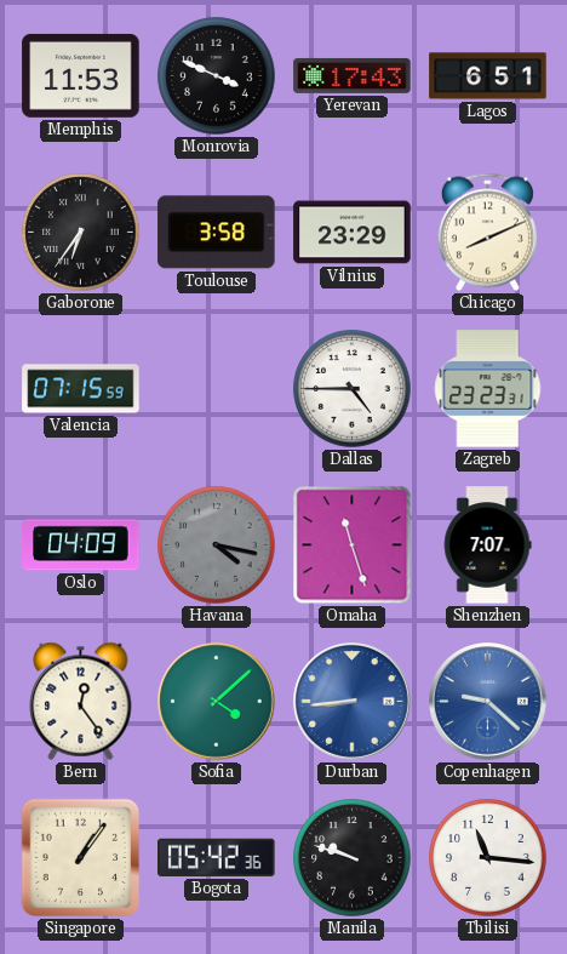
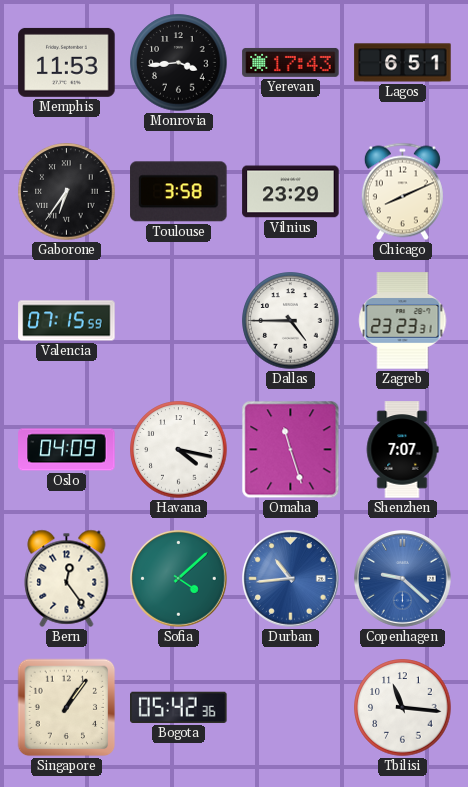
Monrovia: 3:49 -> 3:44
Havana dial: grey -> white
Durban: 8:44 -> 10:44
Manila: 9:48 -> none
